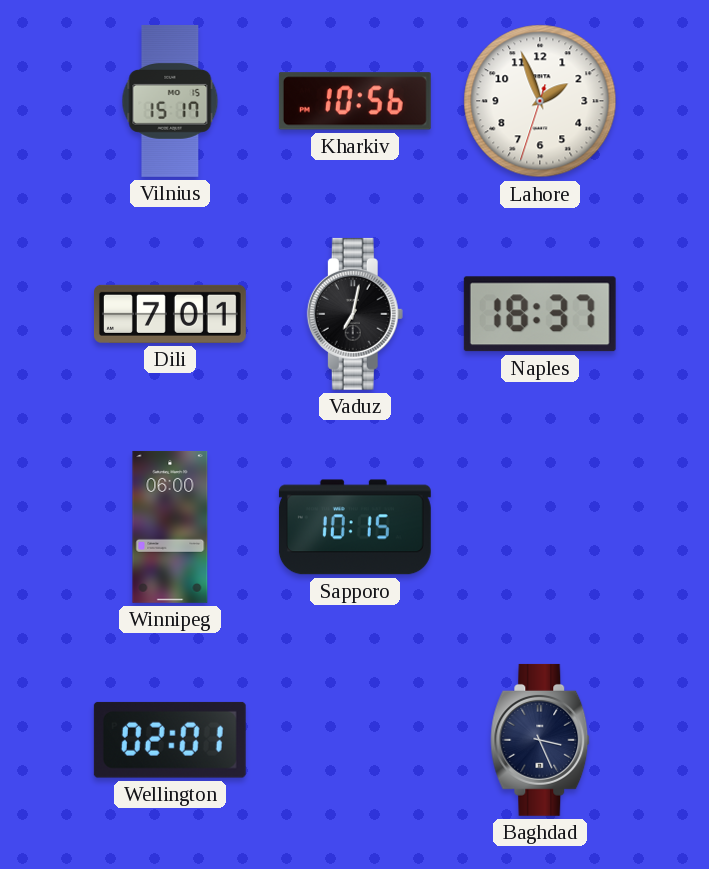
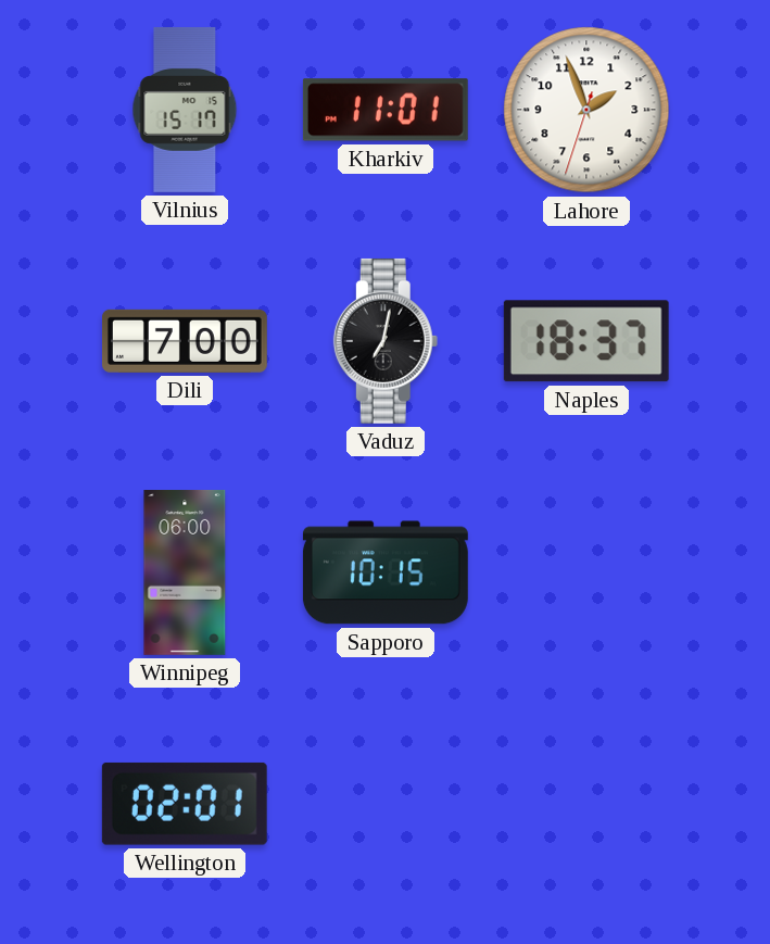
Kharkiv: 10:56 -> 11:01
Dili: 7:01 -> 7:00
Baghdad: 3:26 -> none
